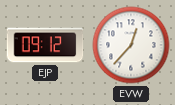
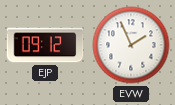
EVW: 12:37 -> 1:56
